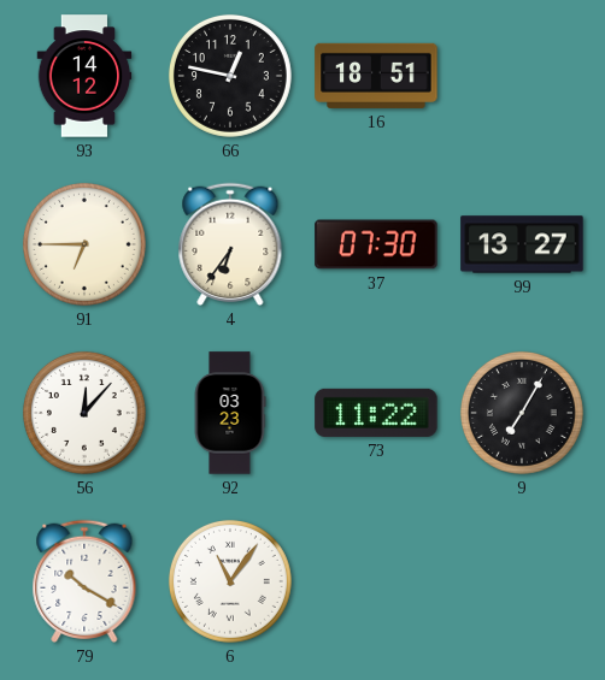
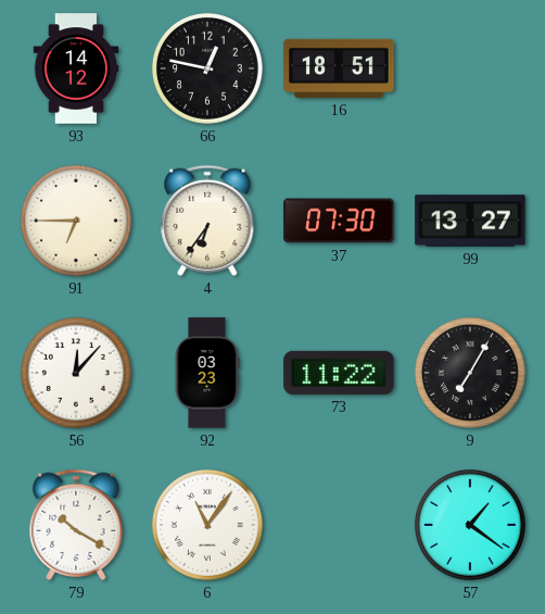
57: none -> 1:21
